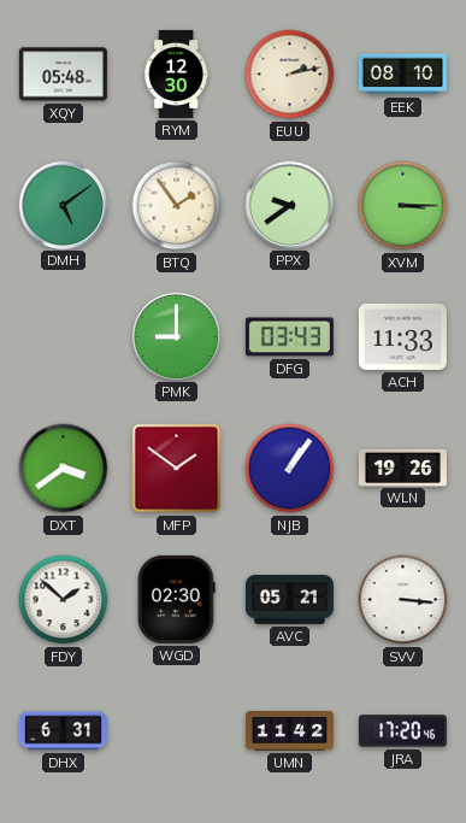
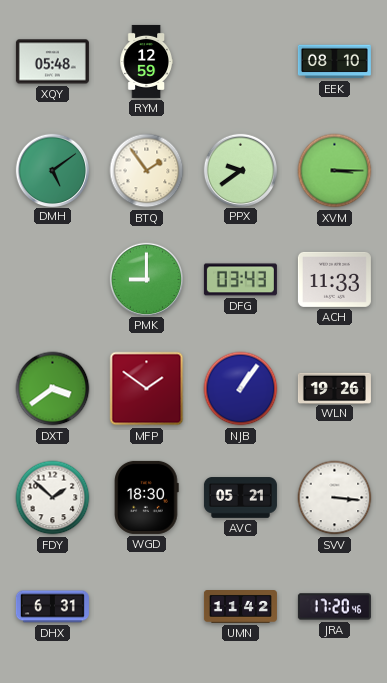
RYM: 12:30 -> 12:59
EUU: 2:13 -> none
WGD: 02:30 -> 18:30
